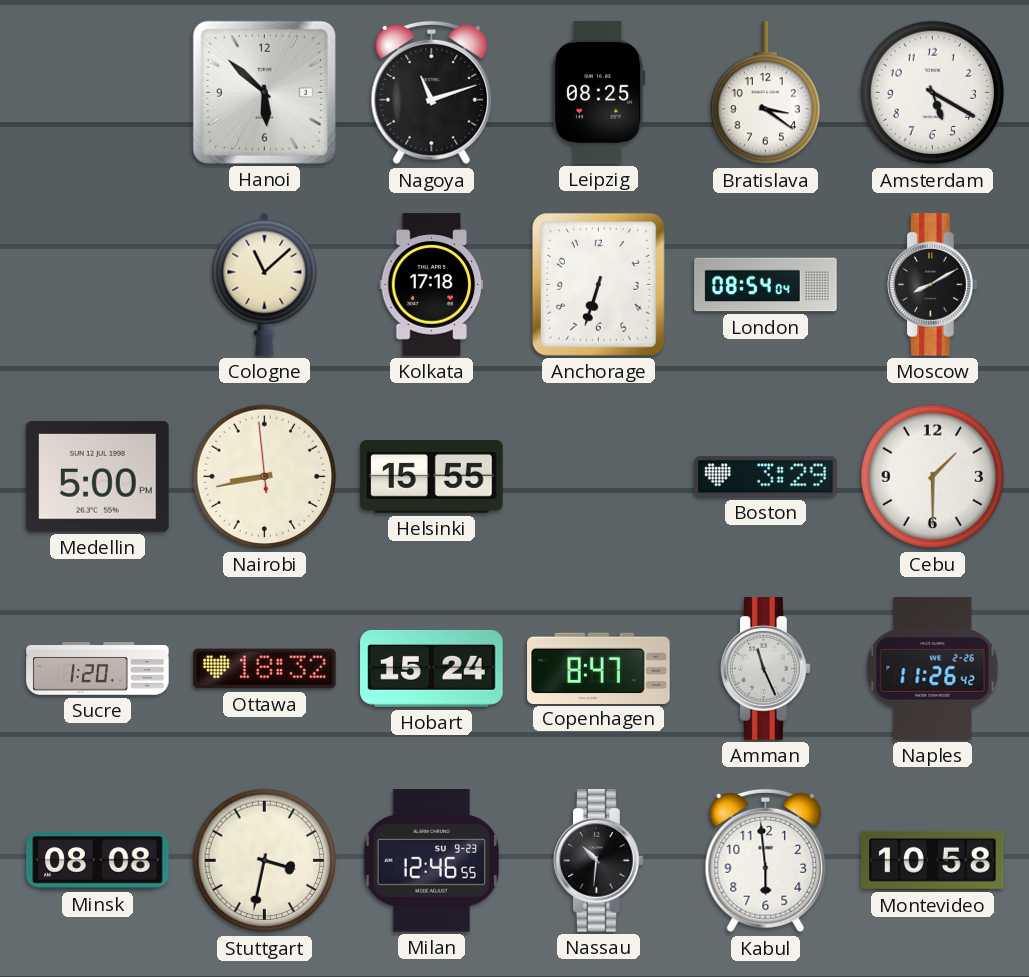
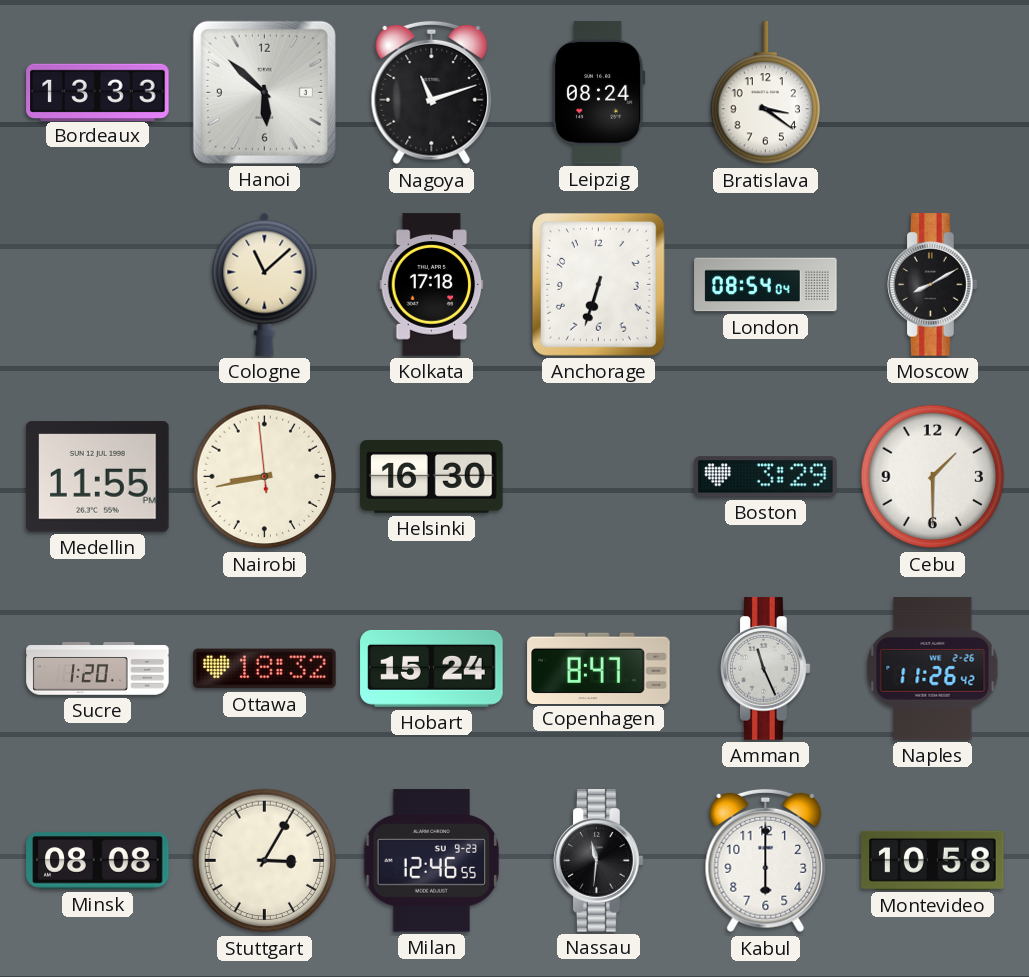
Bordeaux: none -> 13:33
Leipzig: 08:25 -> 08:24
Amsterdam: 5:20 -> none
Medellin: 5:00 -> 11:55
Helsinki: 15:55 -> 16:30
Stuttgart: 3:32 -> 3:05
Nassau: 10:31 -> 11:31
Kabul: 5:59 -> 6:00
